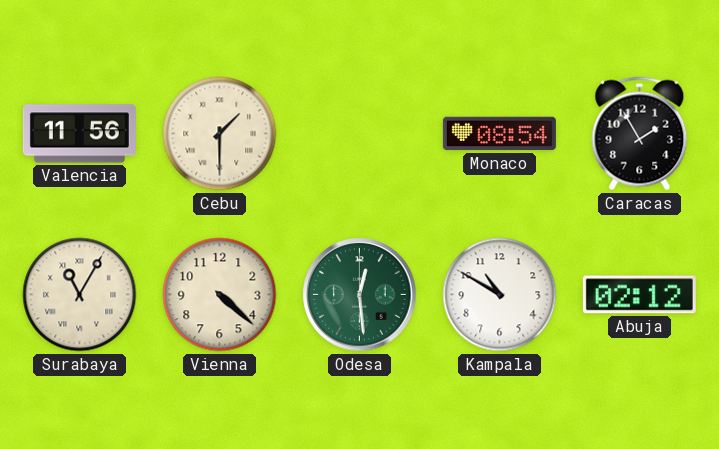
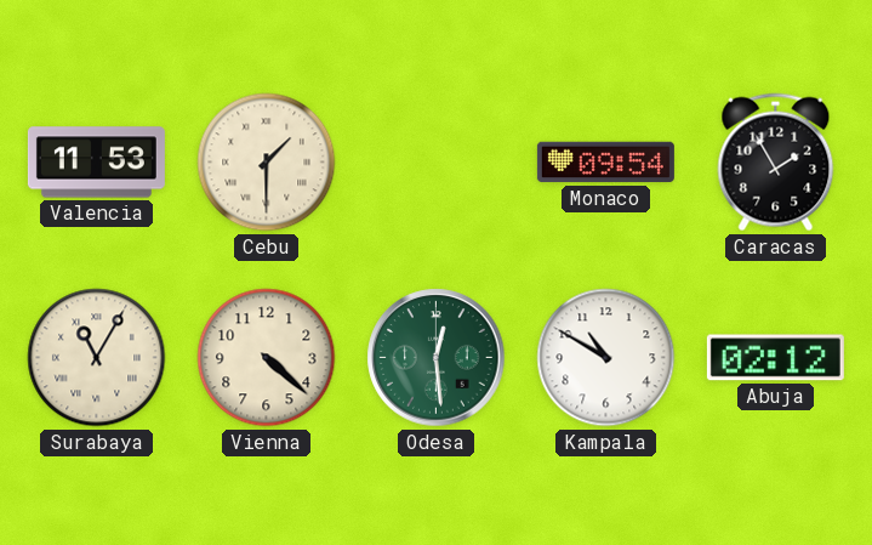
Valencia: 11:56 -> 11:53
Monaco: 08:54 -> 09:54
